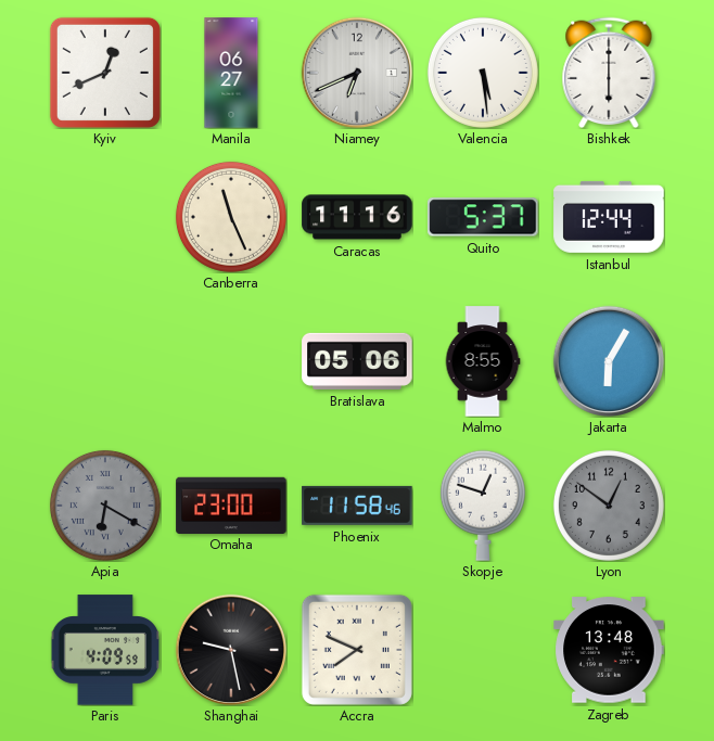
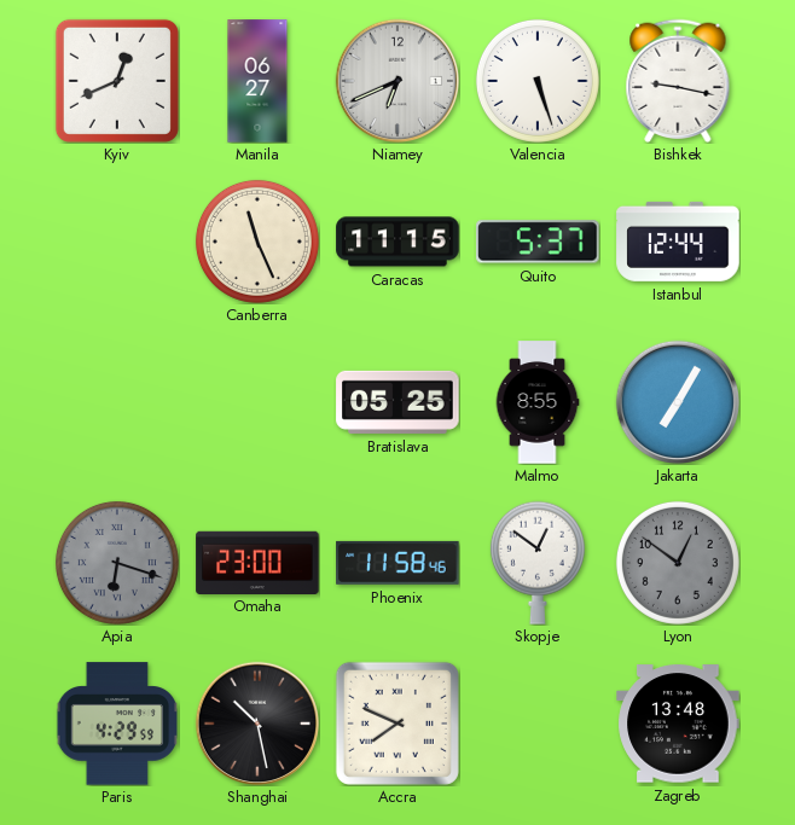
Valencia: 5:29 -> 5:27
Bishkek: 6:00 -> 9:17
Caracas: 11:16 -> 11:15
Bratislava: 05:06 -> 05:25
Jakarta: 6:05 -> 7:05
Apia: 6:20 -> 6:18
Skopje: 12:48 -> 12:51
Paris: 4:09 -> 4:29
Shanghai: 9:28 -> 10:28
